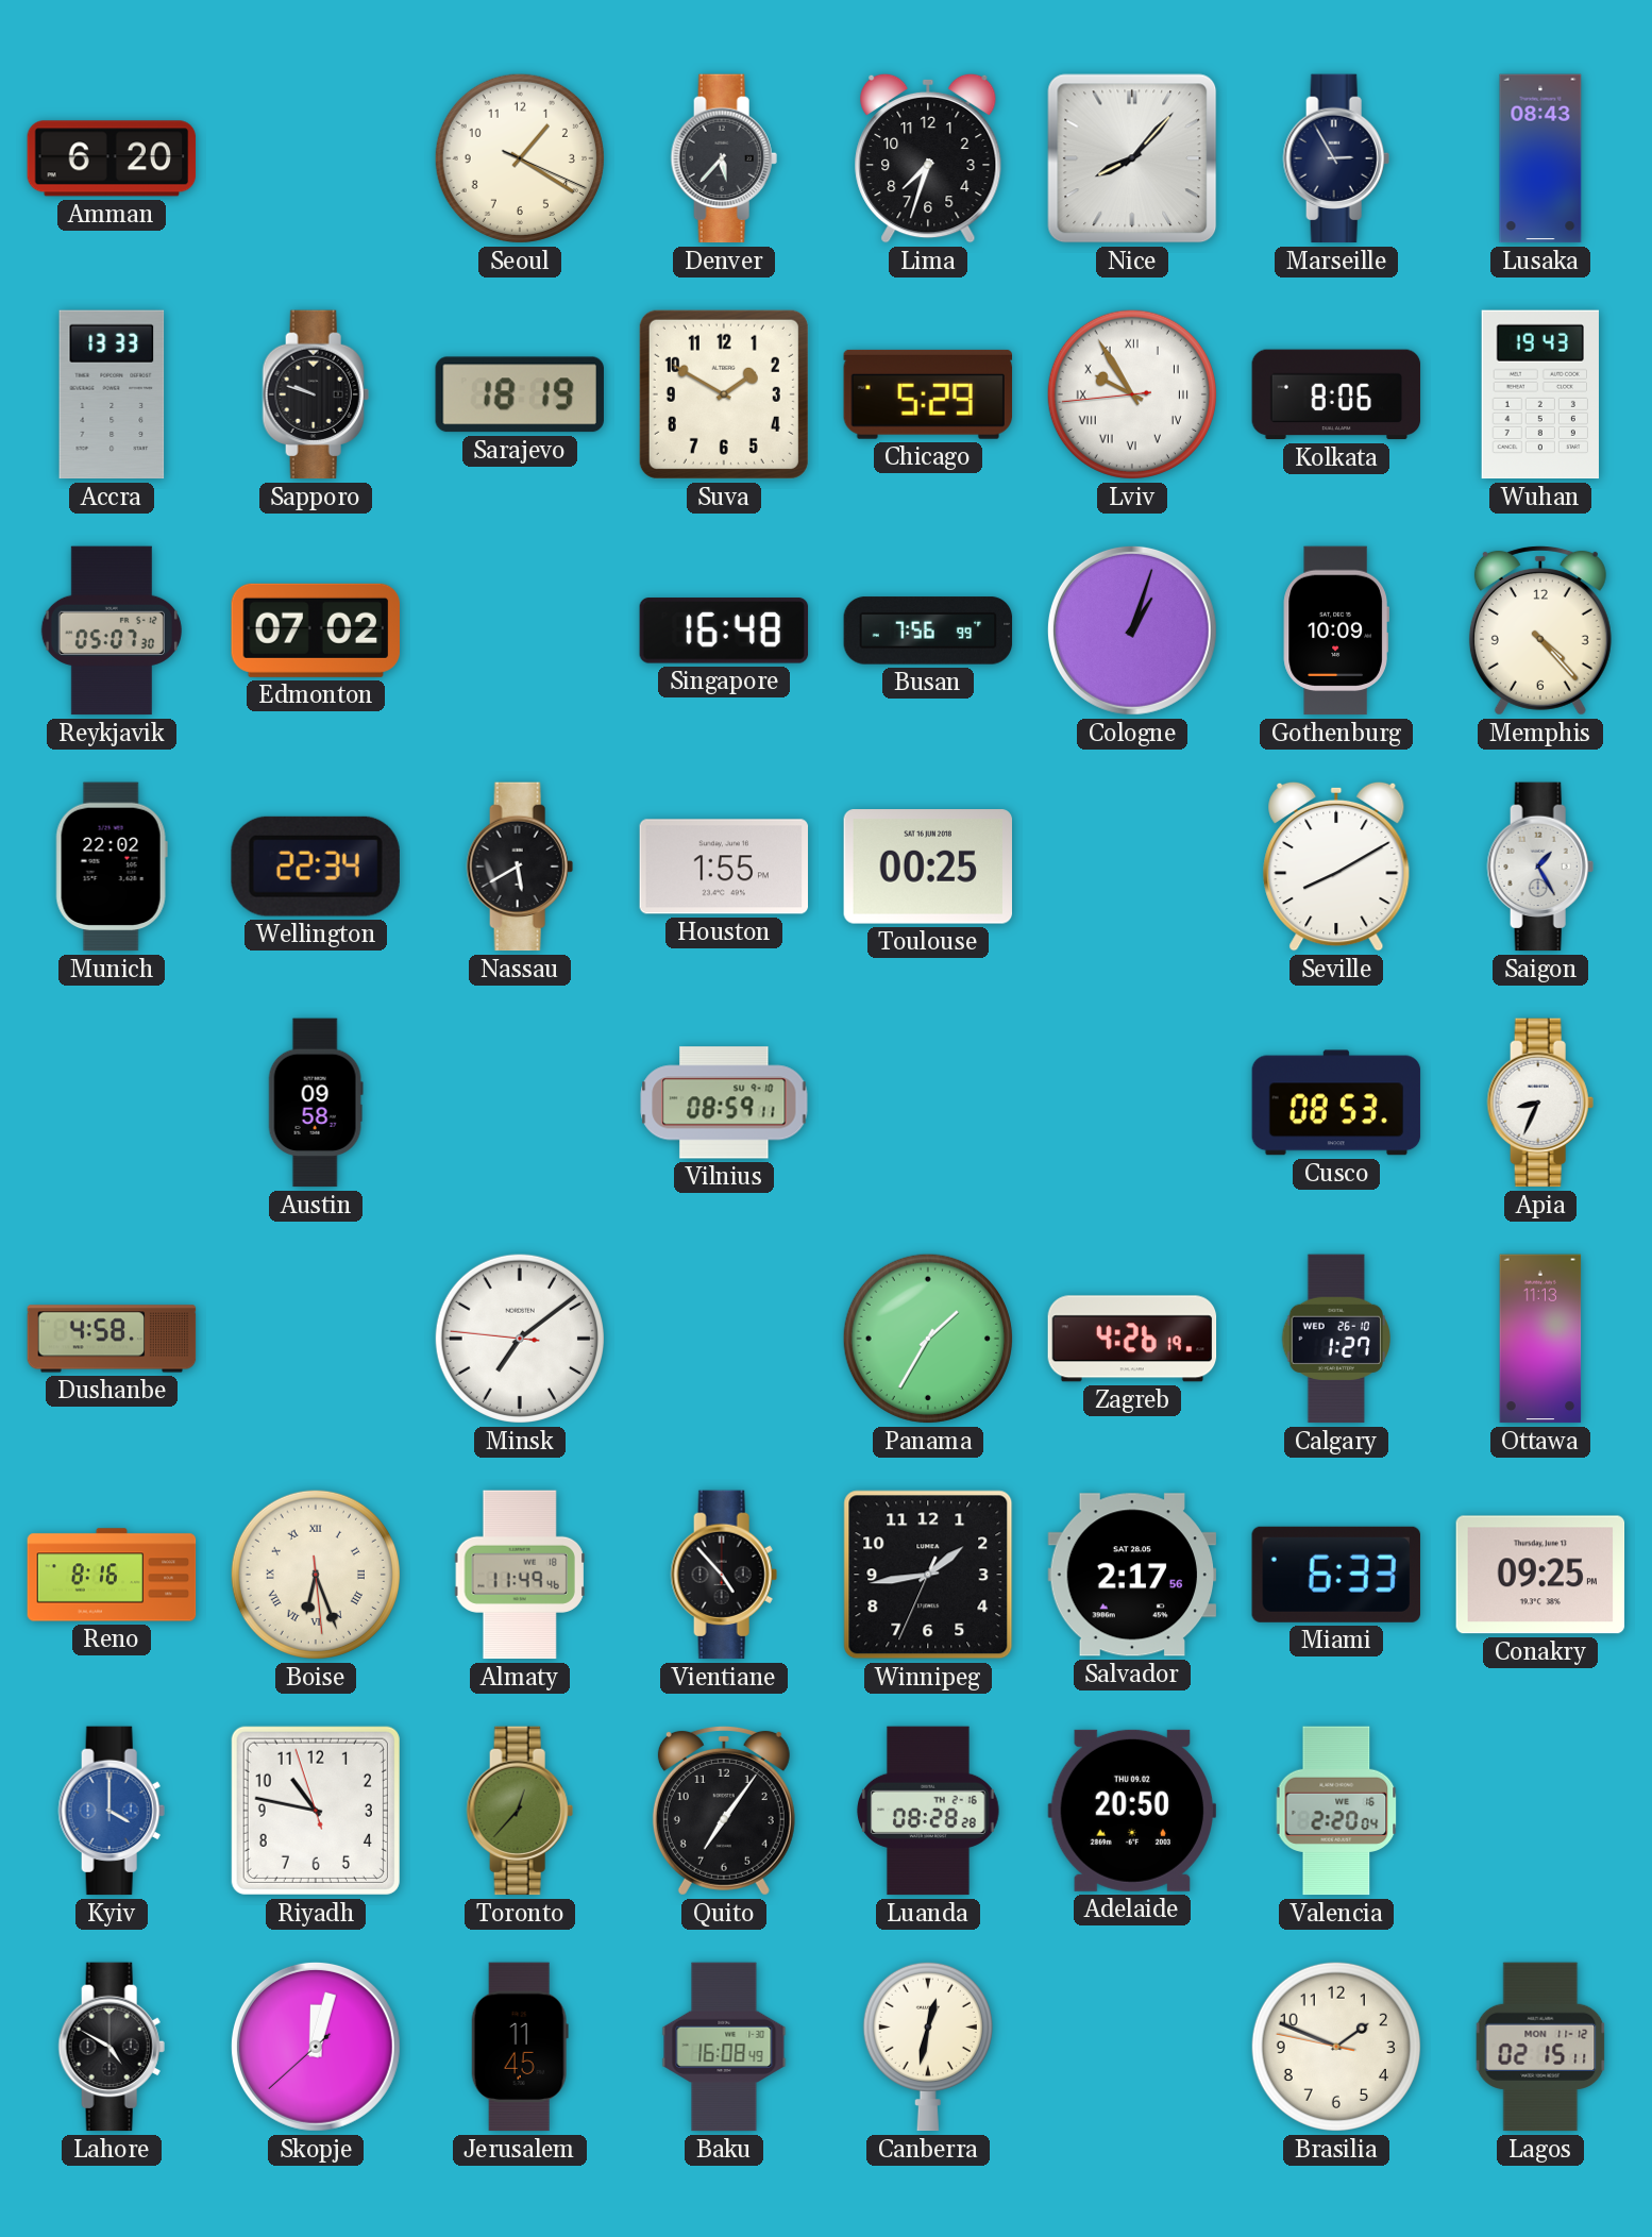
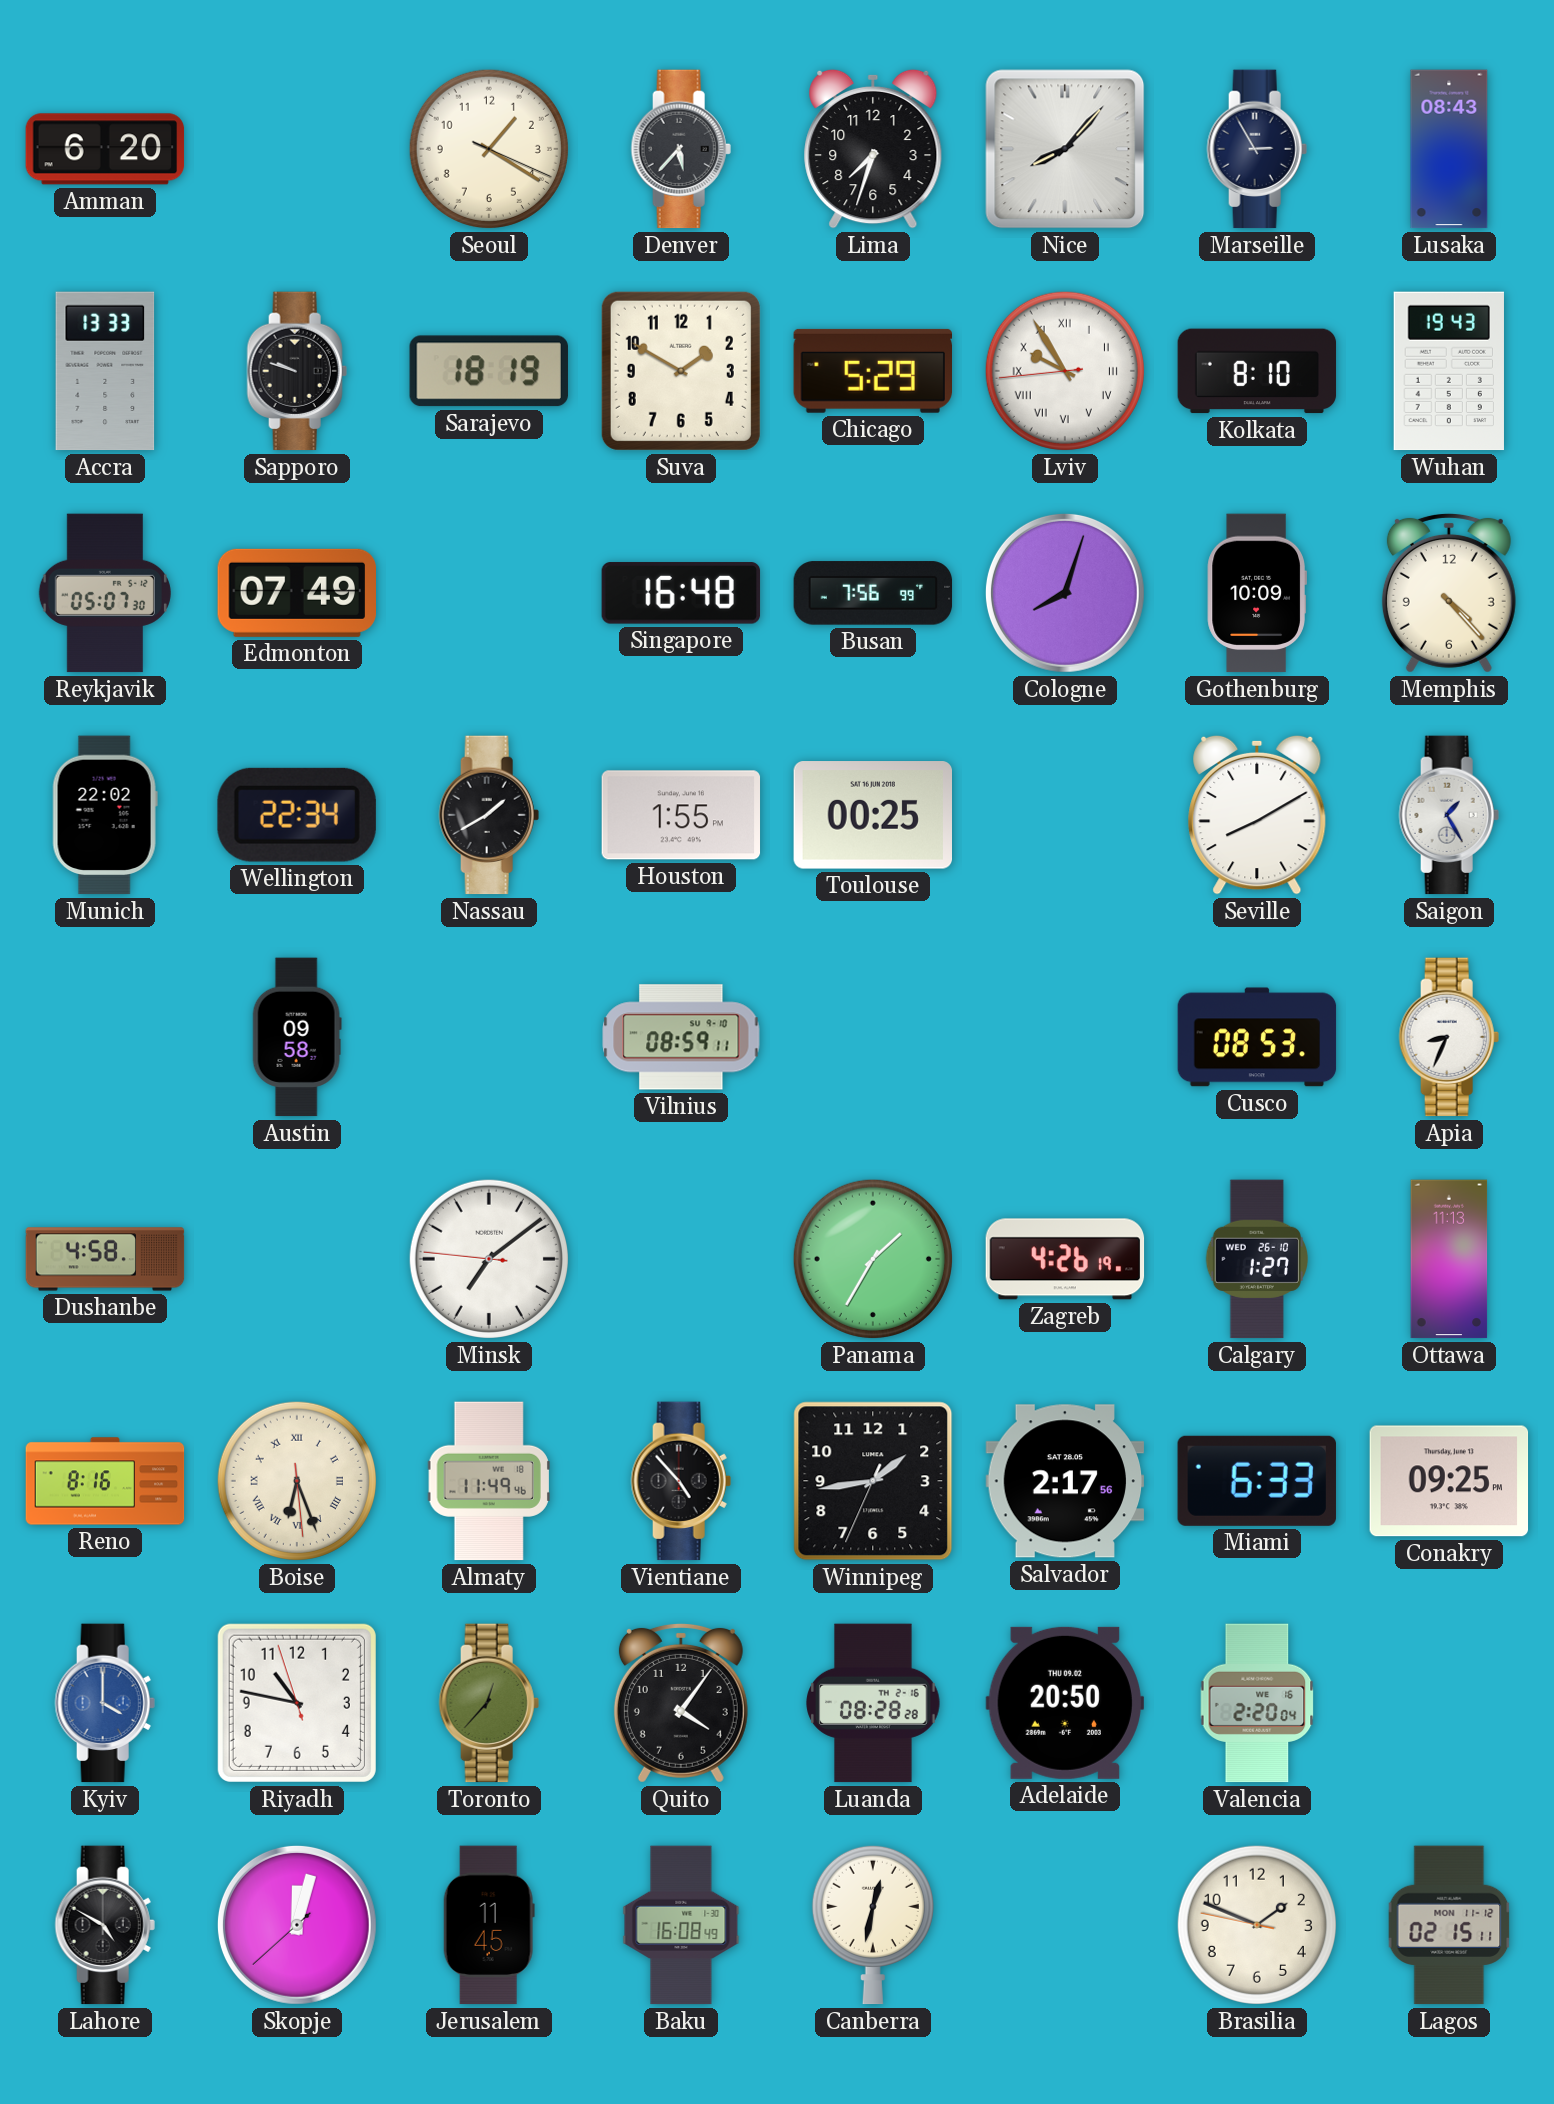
Kolkata: 8:06 -> 8:10
Edmonton: 07:02 -> 07:49
Cologne: 1:03 -> 8:03
Nassau: 5:40 -> 1:40
Quito: 7:06 -> 4:06
